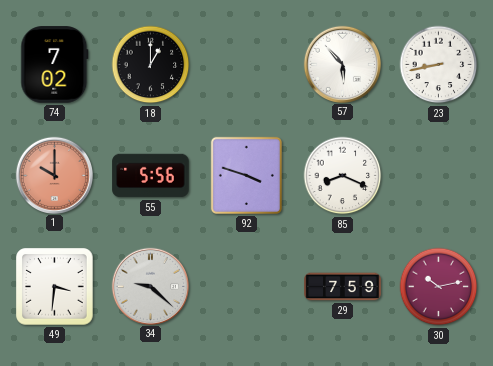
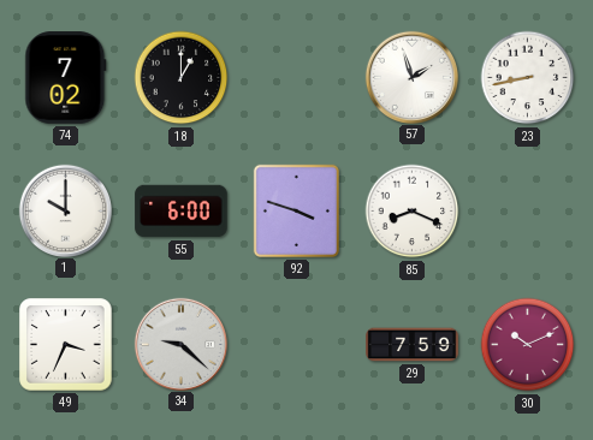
57: 5:53 -> 1:57
1 dial: salmon -> white
55: 5:56 -> 6:00
49: 3:31 -> 3:34
30: 10:13 -> 10:11
